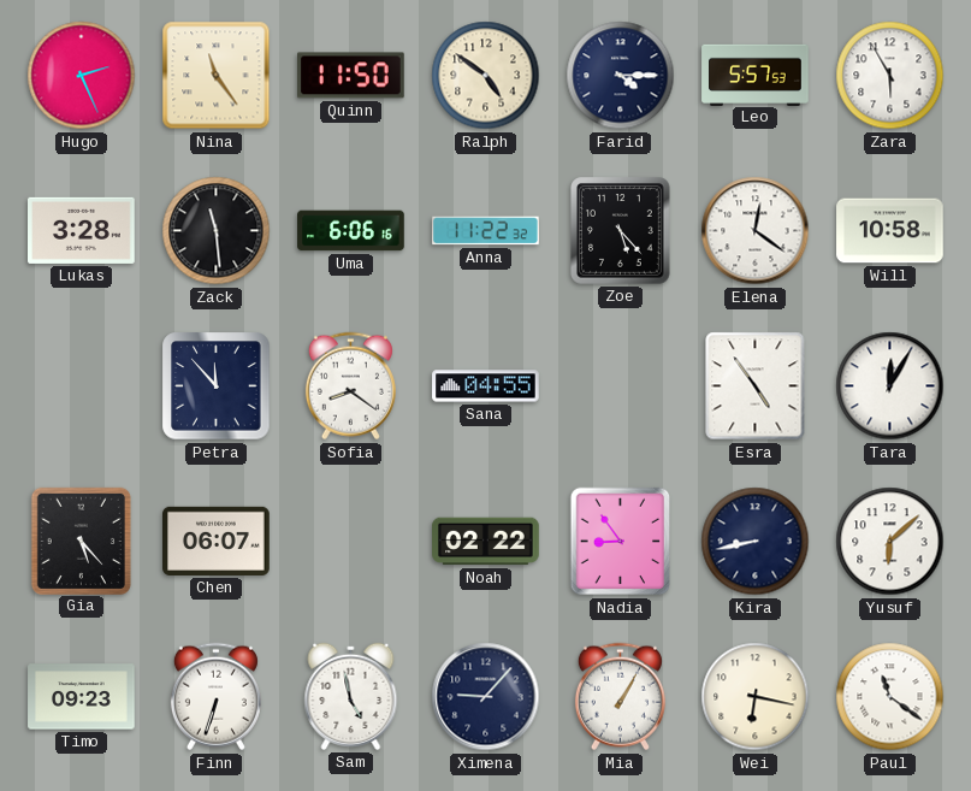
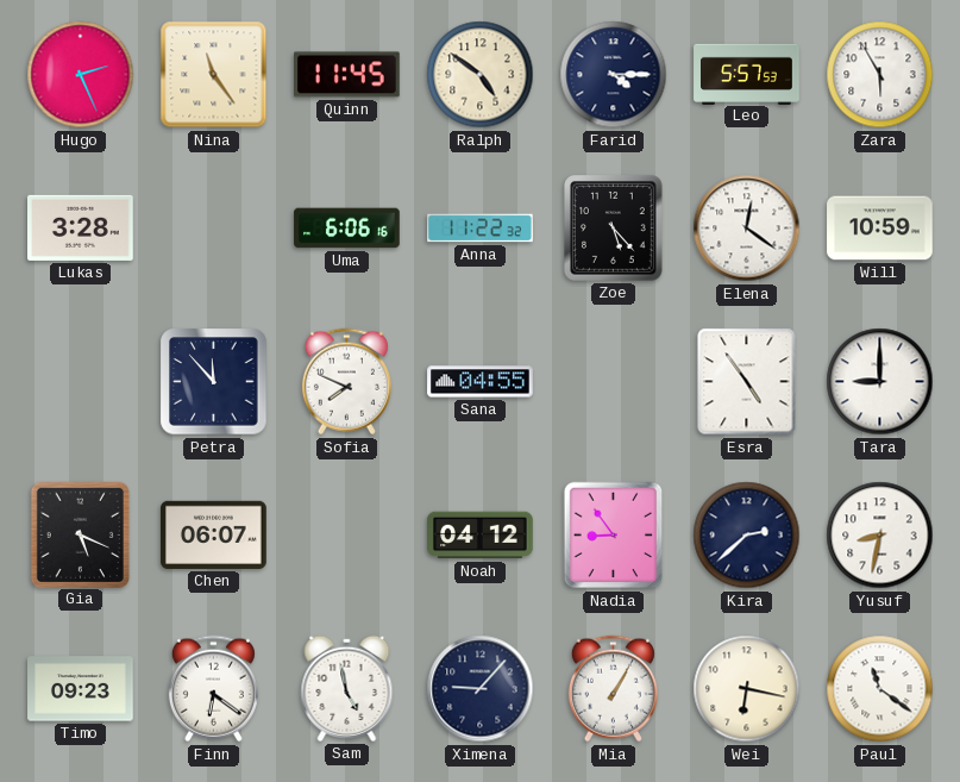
Quinn: 11:50 -> 11:45
Zack: 11:29 -> none
Will: 10:58 -> 10:59
Sofia: 8:21 -> 7:49
Tara: 12:05 -> 9:00
Gia: 5:23 -> 5:19
Noah: 02:22 -> 04:12
Kira: 8:43 -> 2:38
Yusuf: 6:08 -> 8:32
Finn: 6:33 -> 6:21
